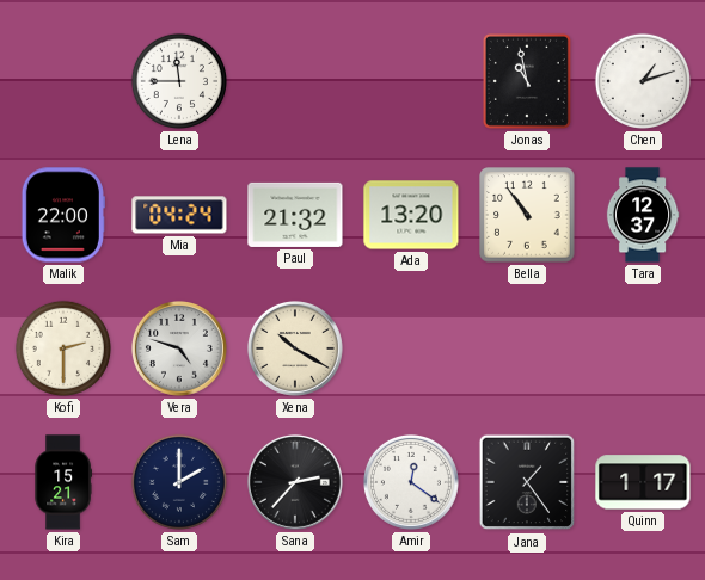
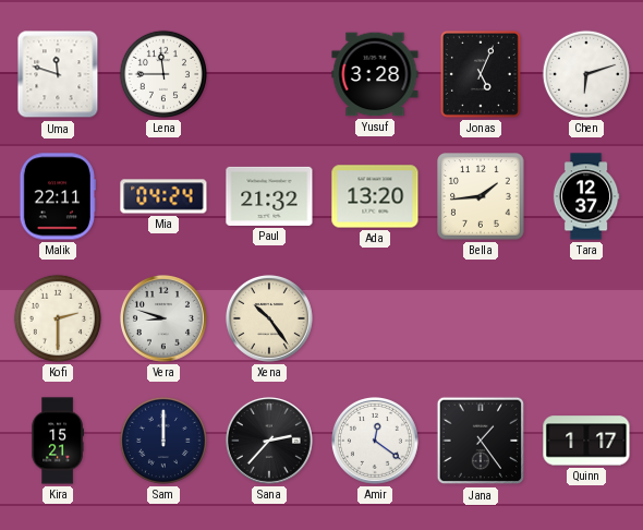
Uma: none -> 11:48
Yusuf: none -> 3:28
Jonas: 10:58 -> 5:04
Chen: 1:12 -> 6:12
Malik: 22:00 -> 22:11
Bella: 10:54 -> 1:44
Vera: 4:48 -> 8:48
Xena: 10:20 -> 10:24
Sam: 2:00 -> 12:00
